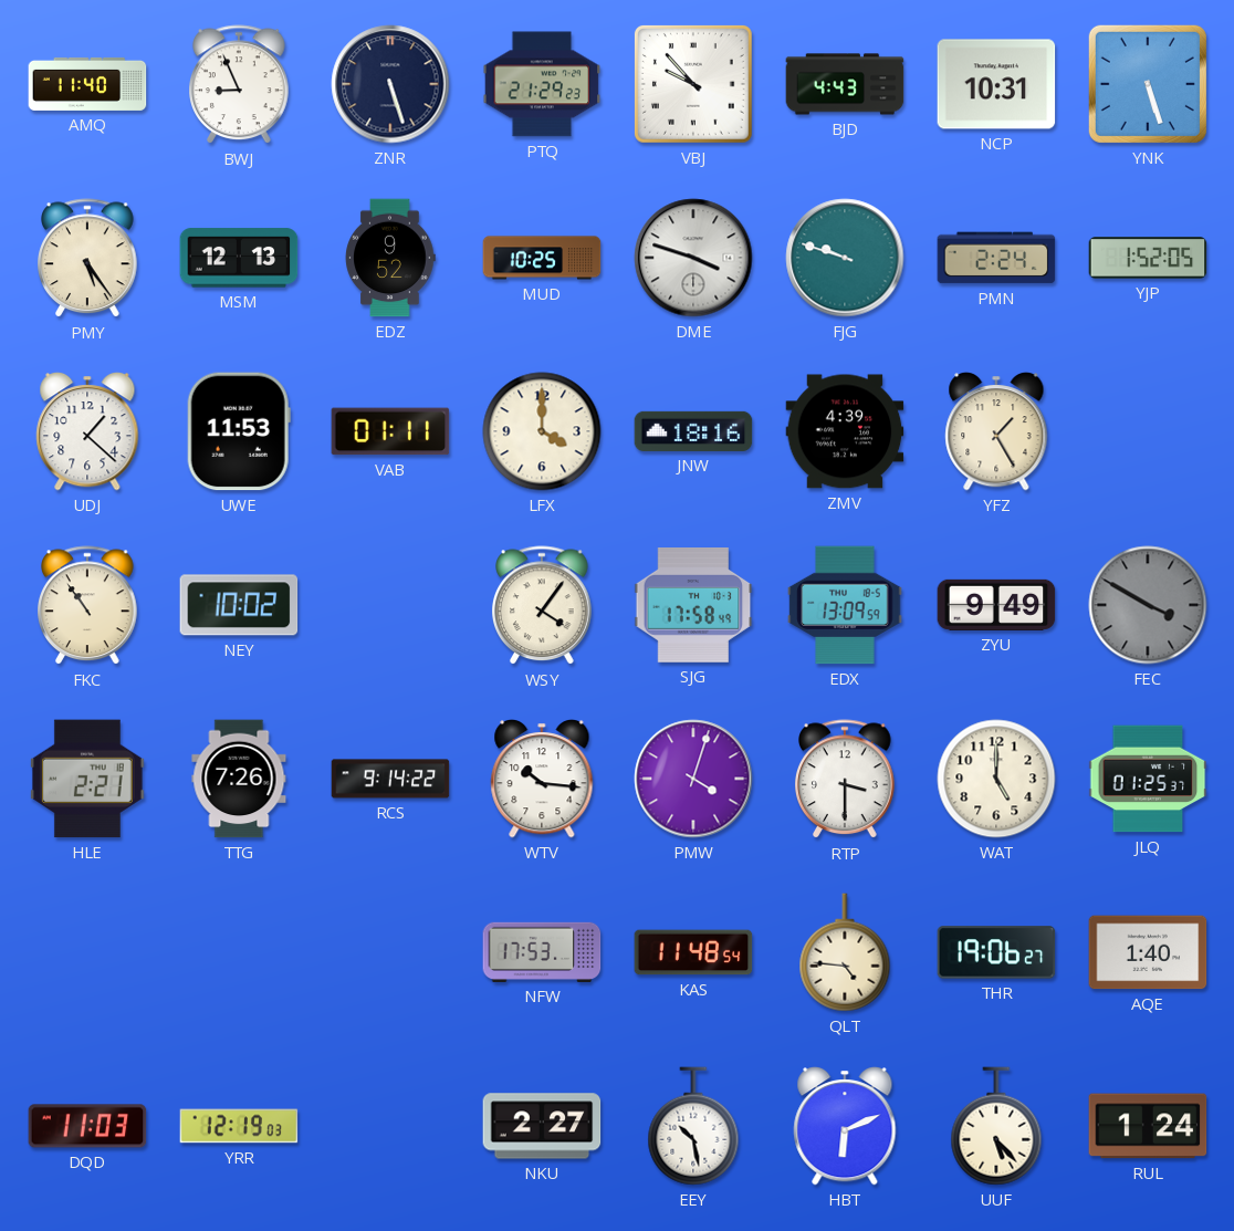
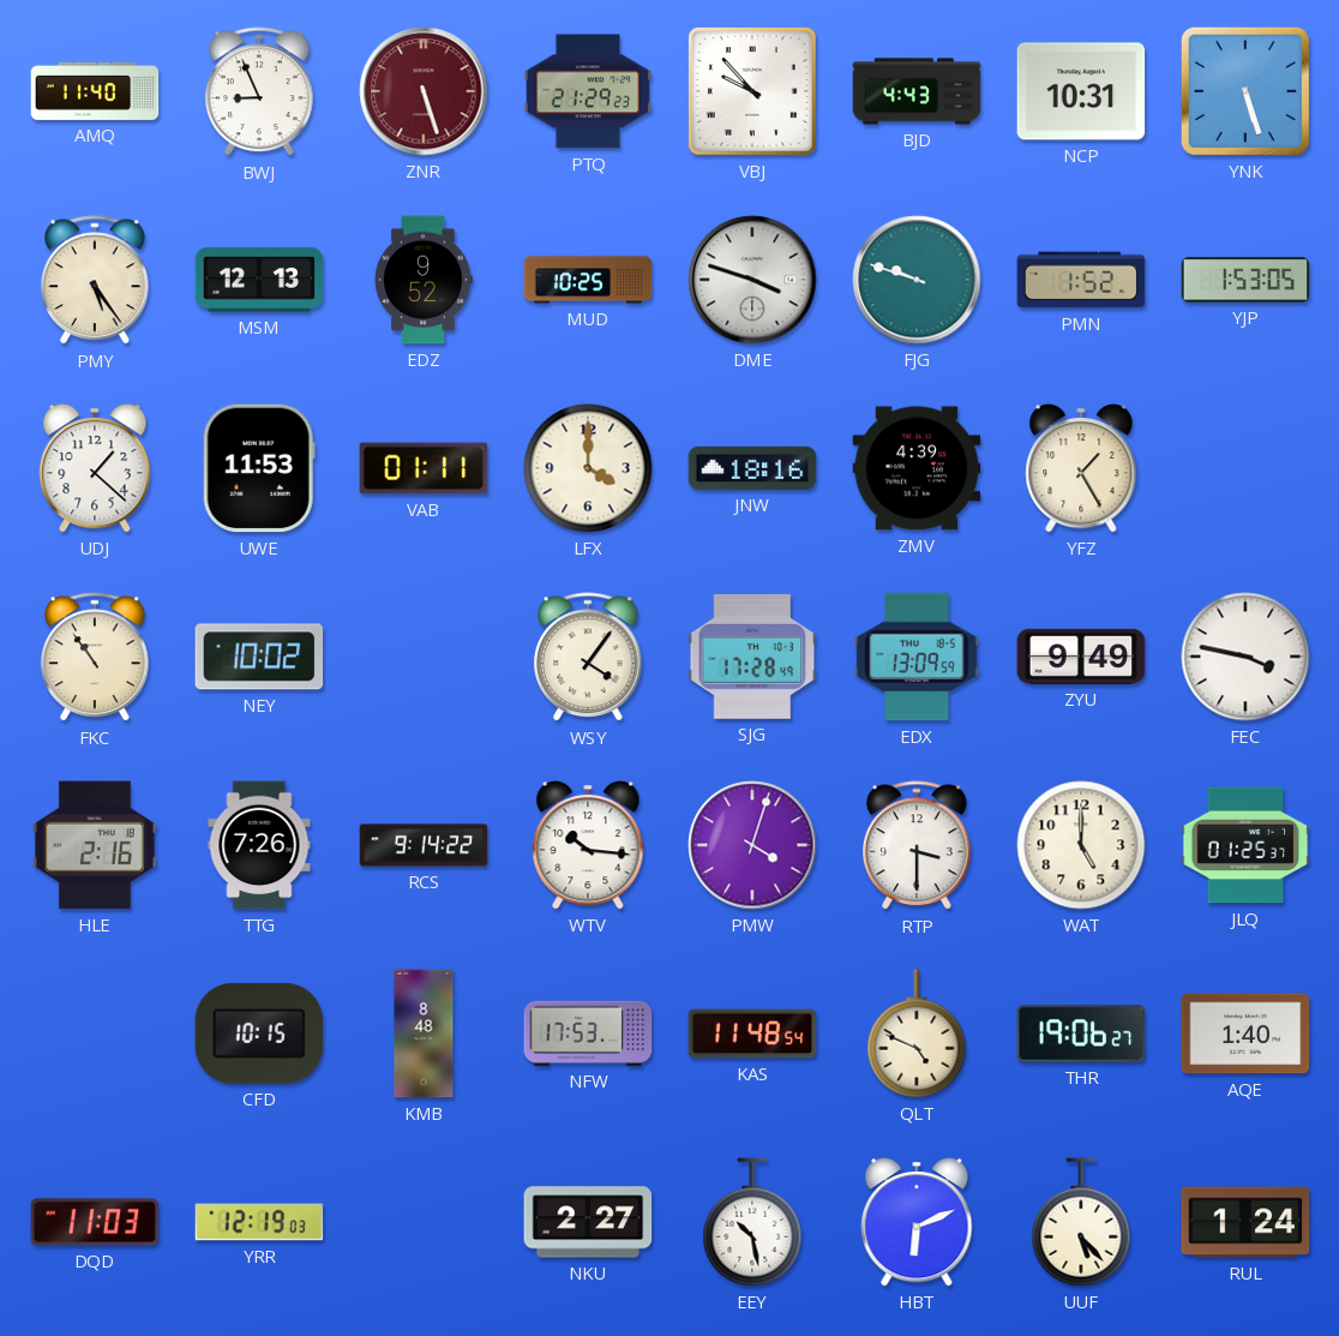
ZNR dial: navy -> burgundy
PMN: 2:24 -> 1:52
YJP: 1:52 -> 1:53
SJG: 17:58 -> 17:28
FEC: 3:50 -> 3:47
FEC dial: grey -> white
HLE: 2:21 -> 2:16
CFD: none -> 10:15
KMB: none -> 8:48
QLT: 4:46 -> 4:49
